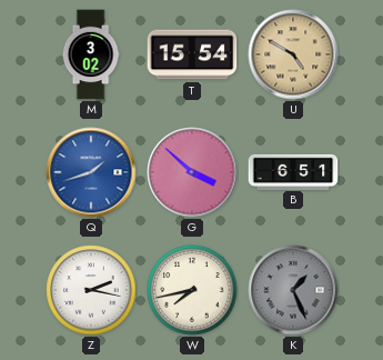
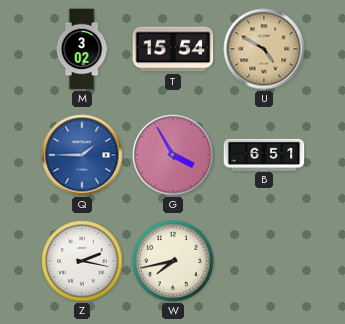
Q: 1:42 -> 1:45
G: 3:52 -> 3:55
K: 1:26 -> none
